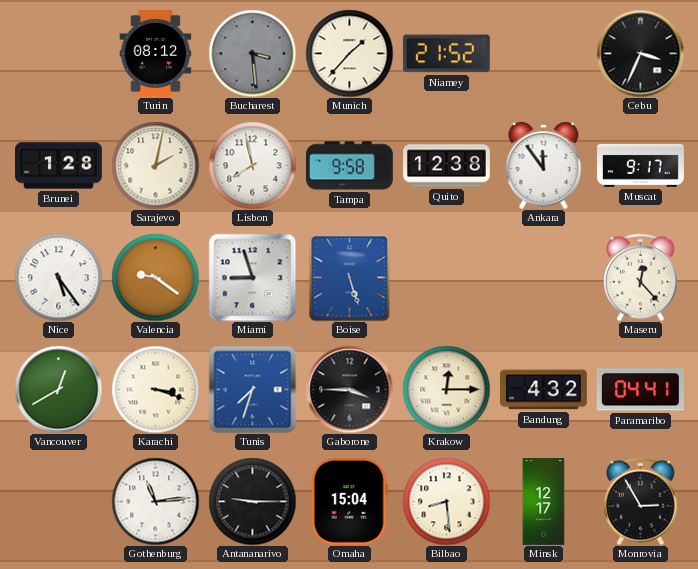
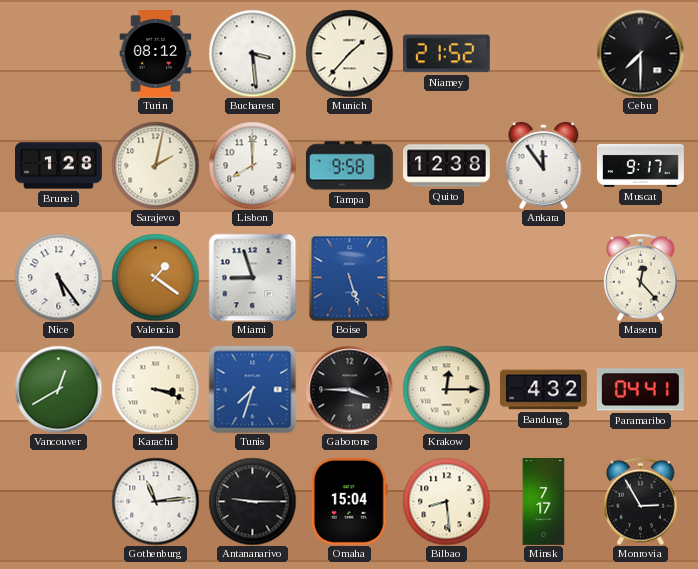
Bucharest dial: grey -> white
Cebu: 3:34 -> 7:30
Lisbon: 7:58 -> 8:00
Valencia: 9:21 -> 1:21
Minsk: 12:17 -> 7:17
